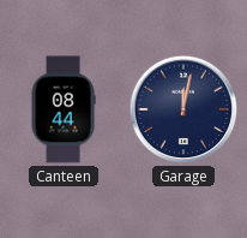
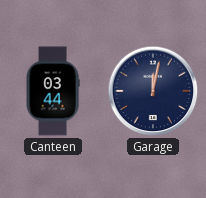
Canteen: 08:44 -> 03:44
